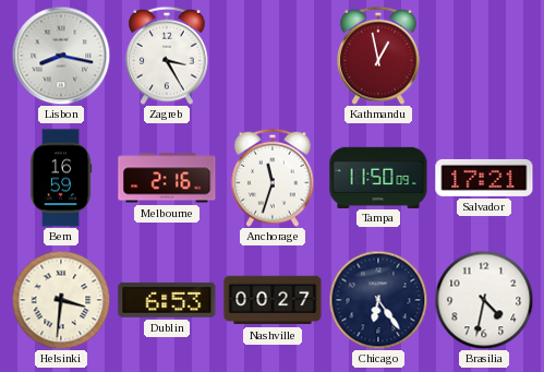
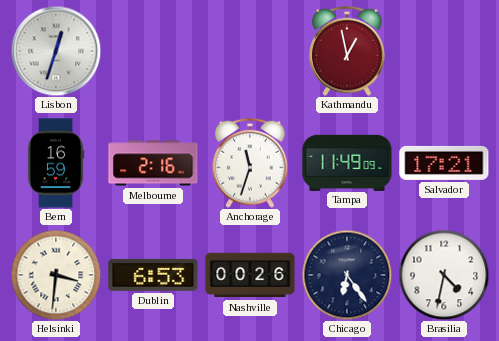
Lisbon: 8:17 -> 12:33
Zagreb: 3:25 -> none
Tampa: 11:50 -> 11:49
Nashville: 00:27 -> 00:26
